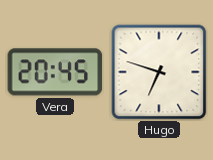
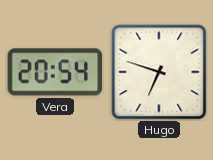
Vera: 20:45 -> 20:54
